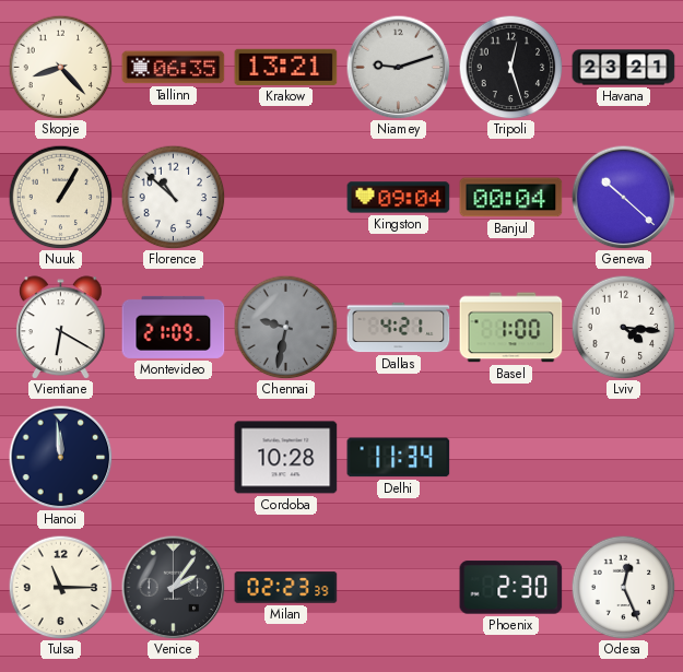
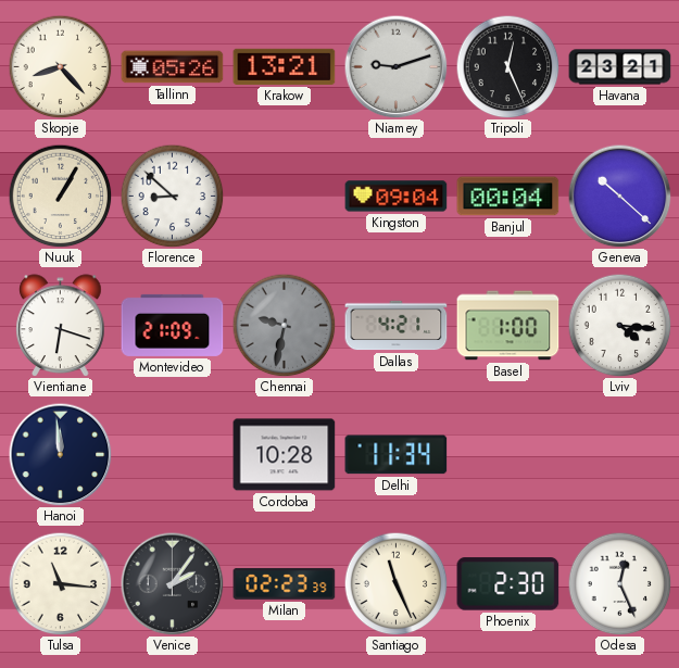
Tallinn: 06:35 -> 05:26
Tripoli: 12:27 -> 12:26
Florence: 10:52 -> 8:52
Vientiane: 6:20 -> 6:18
Tulsa: 11:15 -> 11:16
Santiago: none -> 11:26
